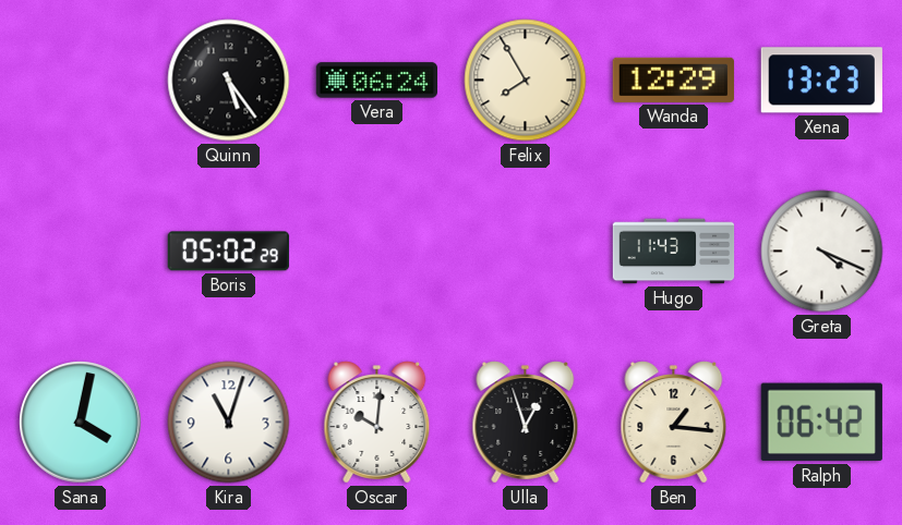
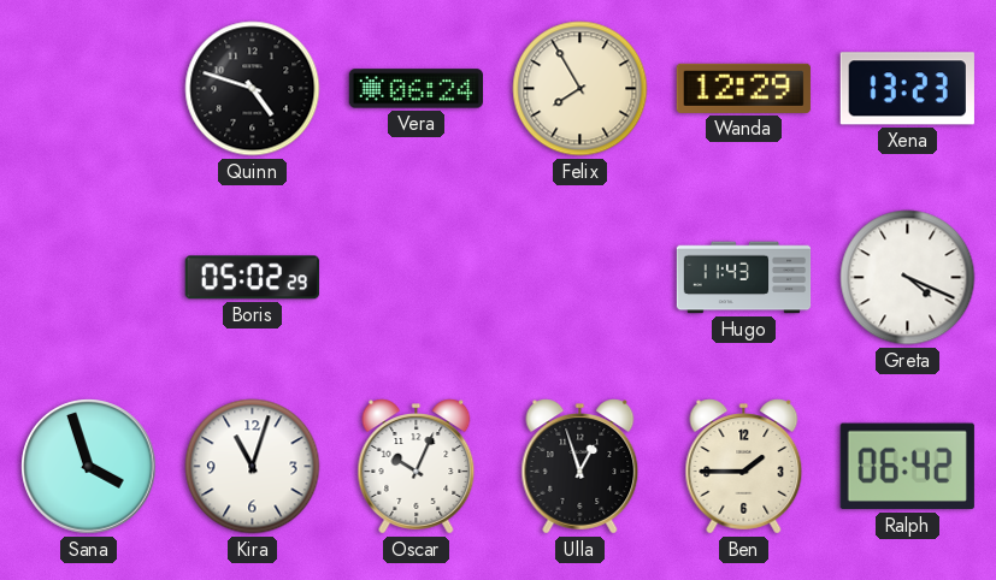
Quinn: 5:24 -> 4:48
Sana: 4:02 -> 3:57
Oscar: 10:01 -> 10:04
Ben: 1:16 -> 1:45
